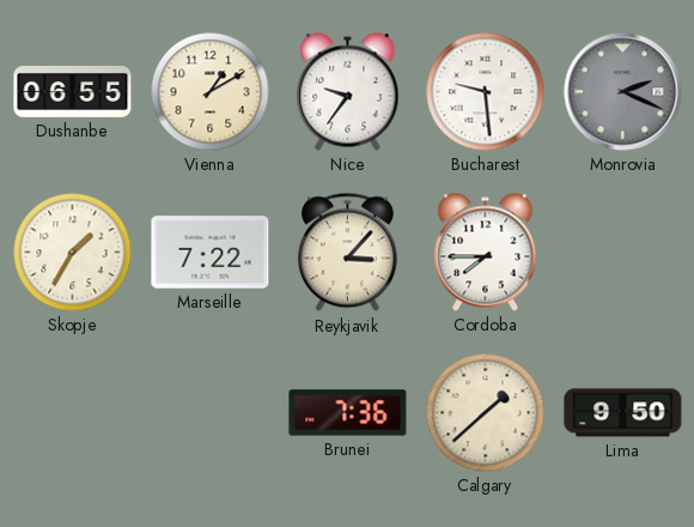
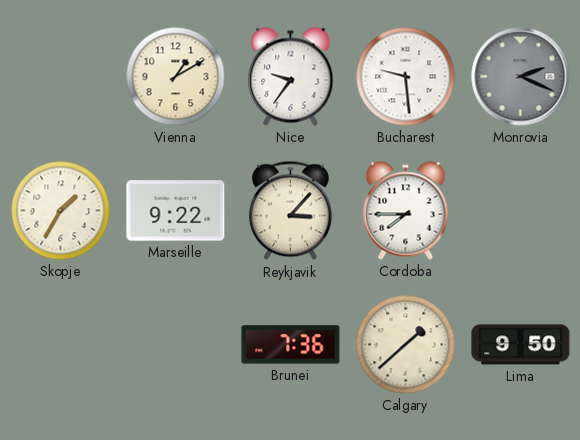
Dushanbe: 06:55 -> none
Marseille: 7:22 -> 9:22
